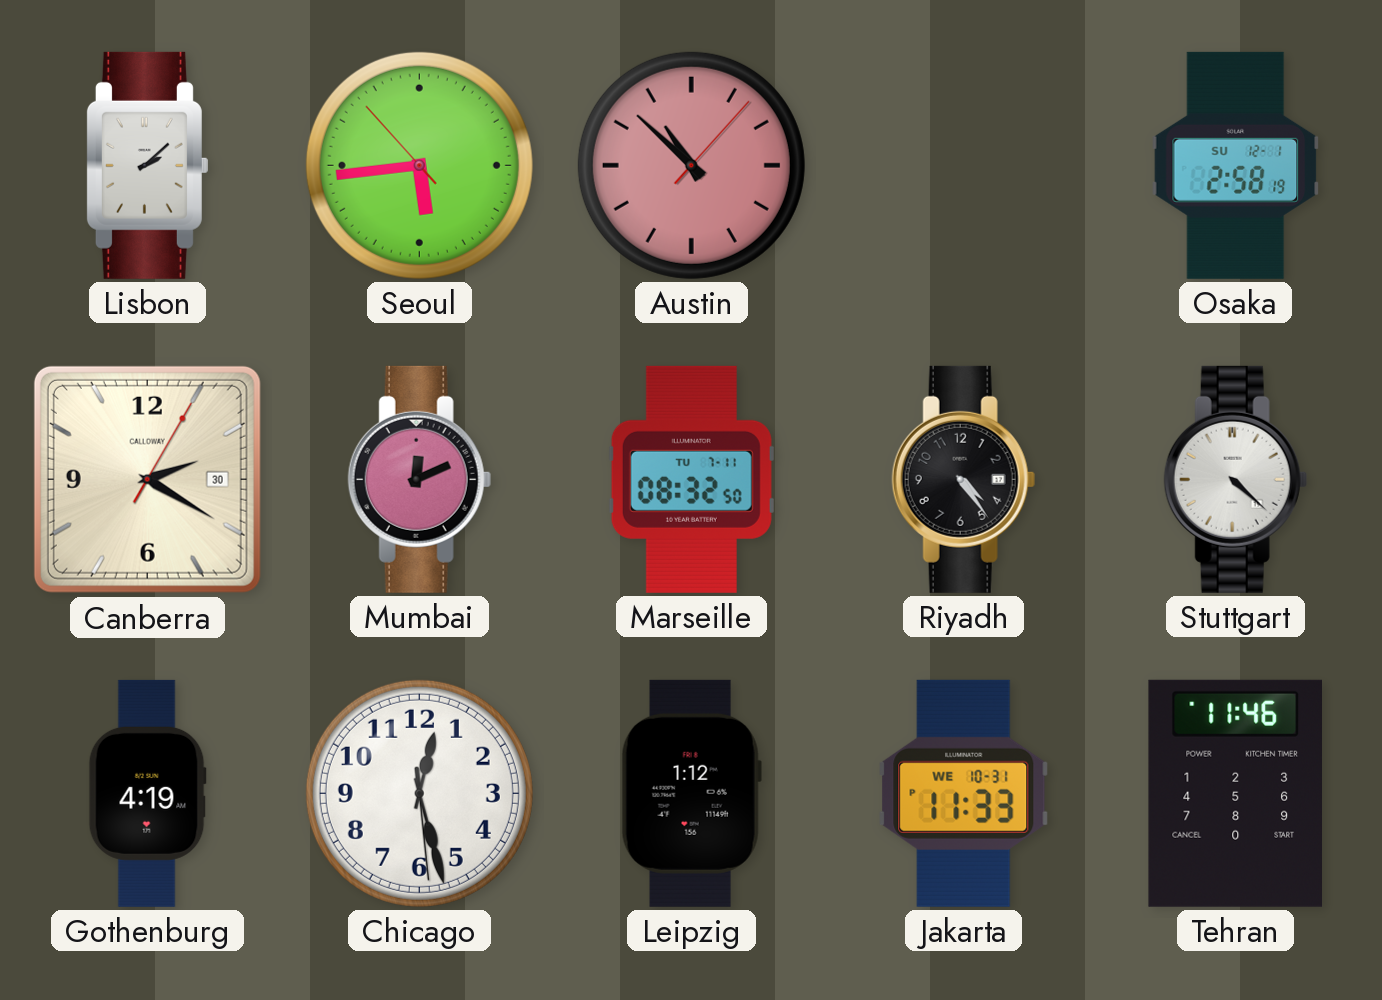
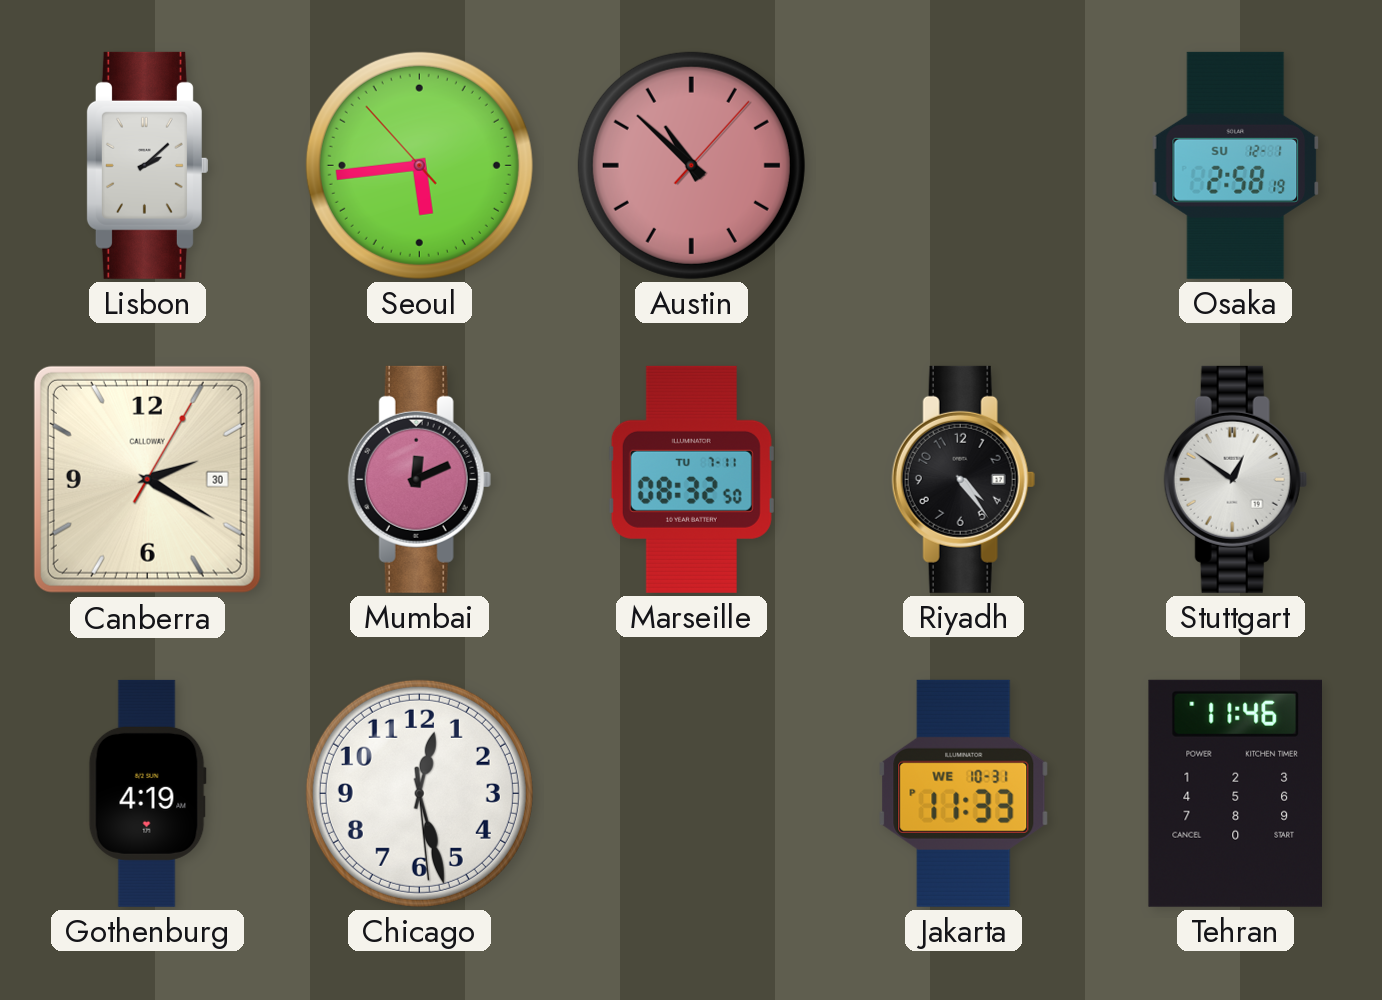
Stuttgart: 4:22 -> 12:51
Leipzig: 1:12 -> none
